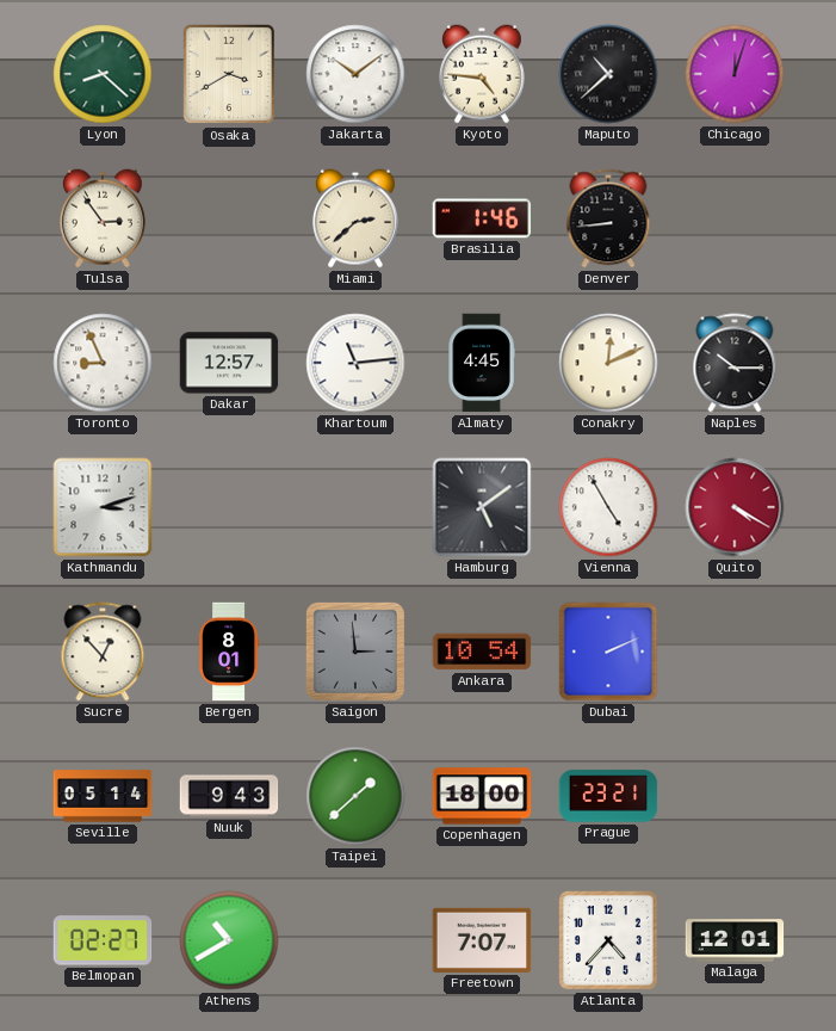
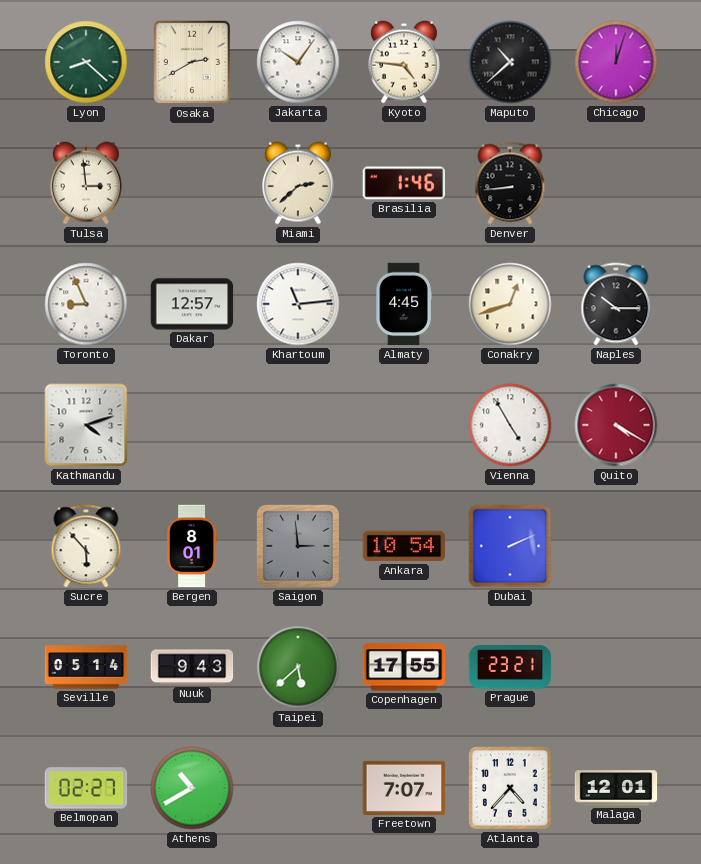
Osaka: 3:40 -> 2:40
Jakarta: 10:09 -> 10:06
Tulsa: 2:54 -> 2:59
Conakry: 12:11 -> 12:42
Kathmandu: 3:12 -> 4:12
Hamburg: 5:09 -> none
Sucre: 12:53 -> 5:53
Taipei: 1:38 -> 5:38
Copenhagen: 18:00 -> 17:55
